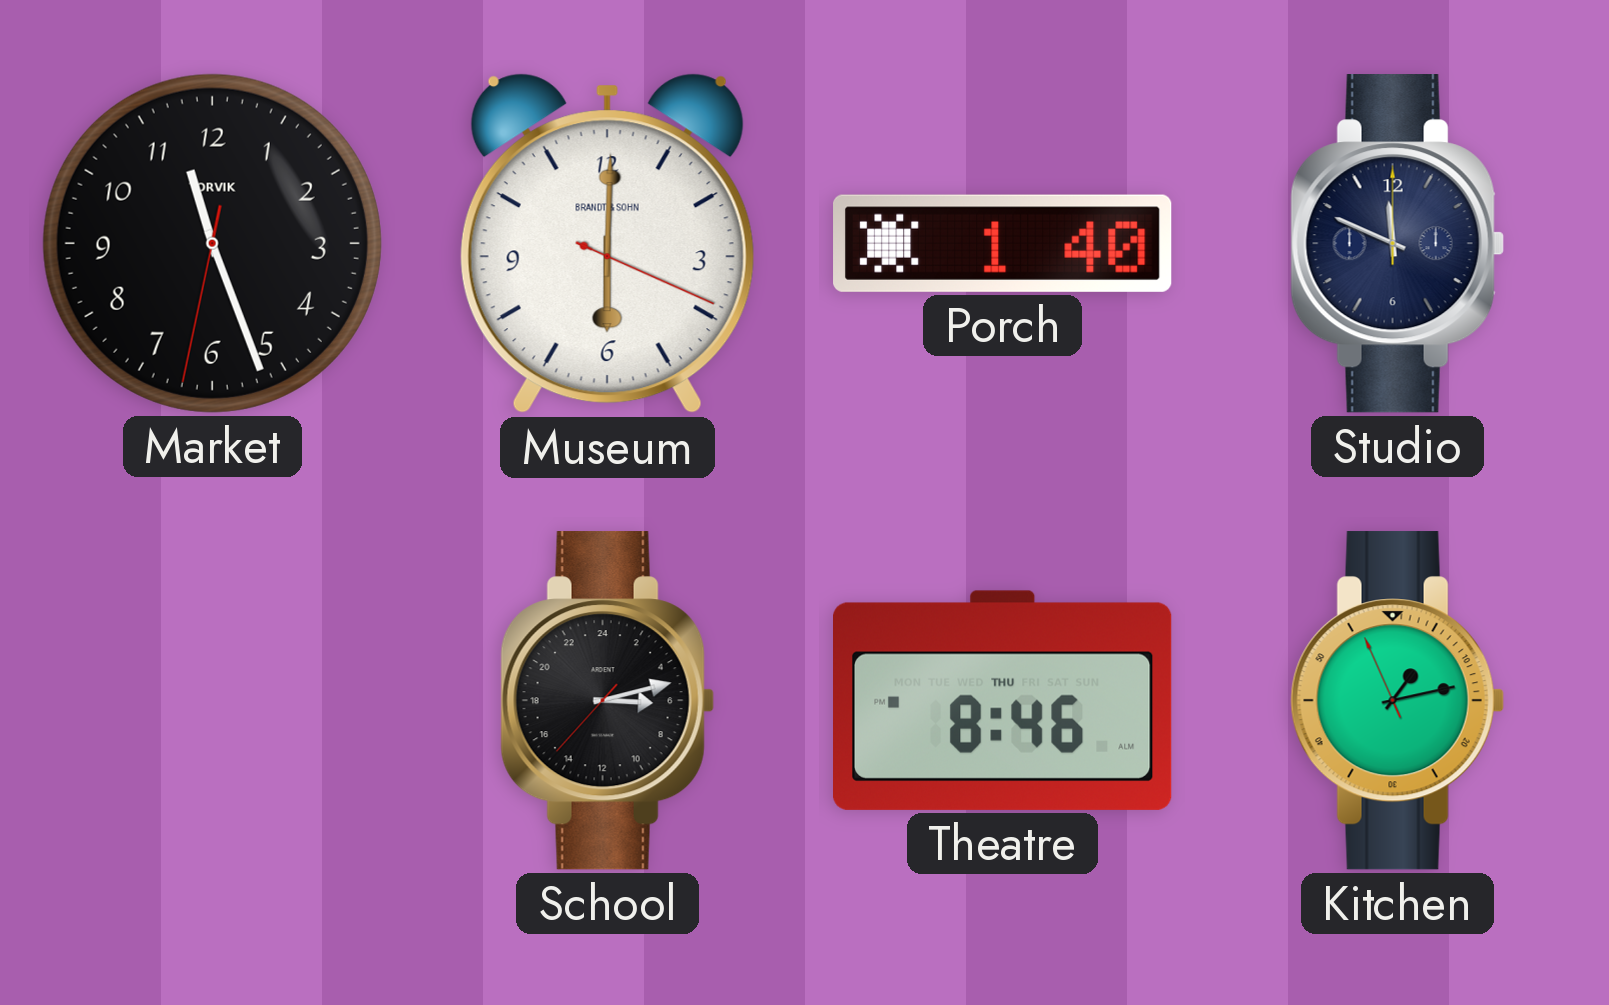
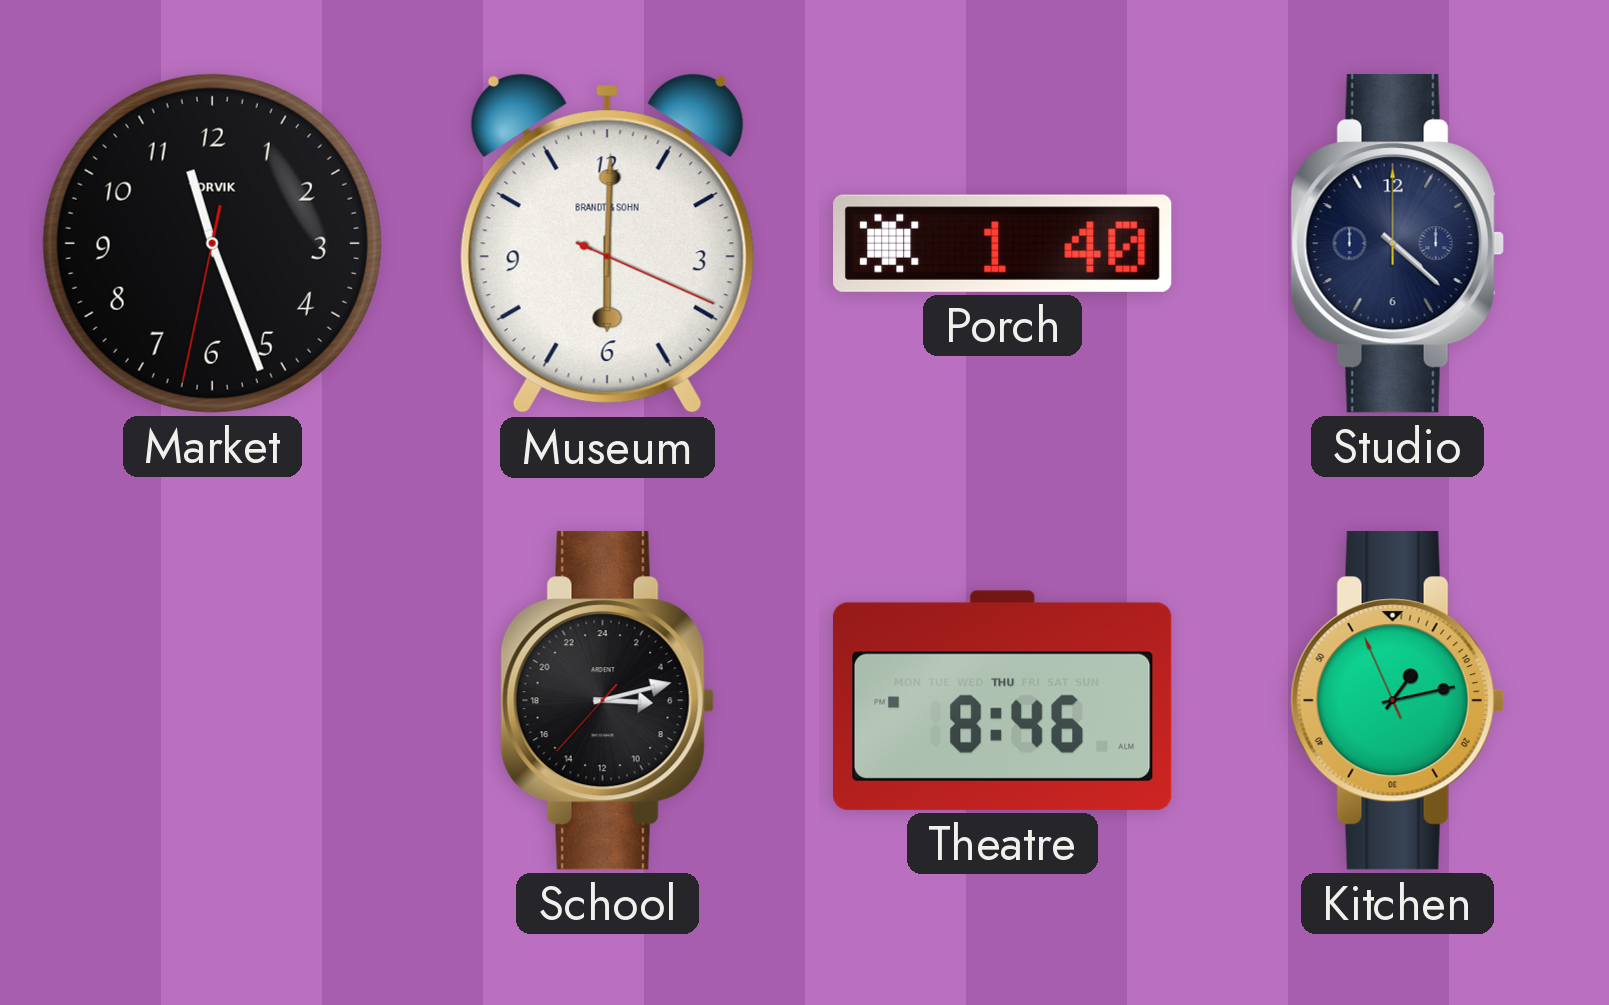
Studio: 11:49 -> 4:22
